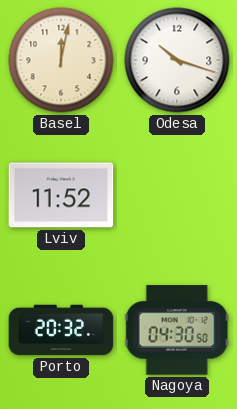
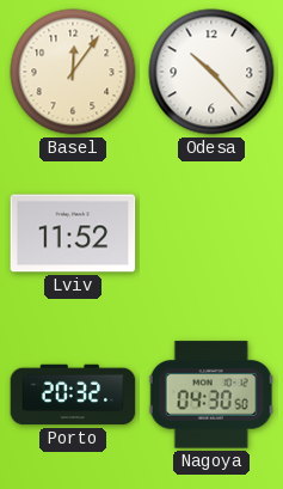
Basel: 12:02 -> 12:06
Odesa: 10:18 -> 10:23
